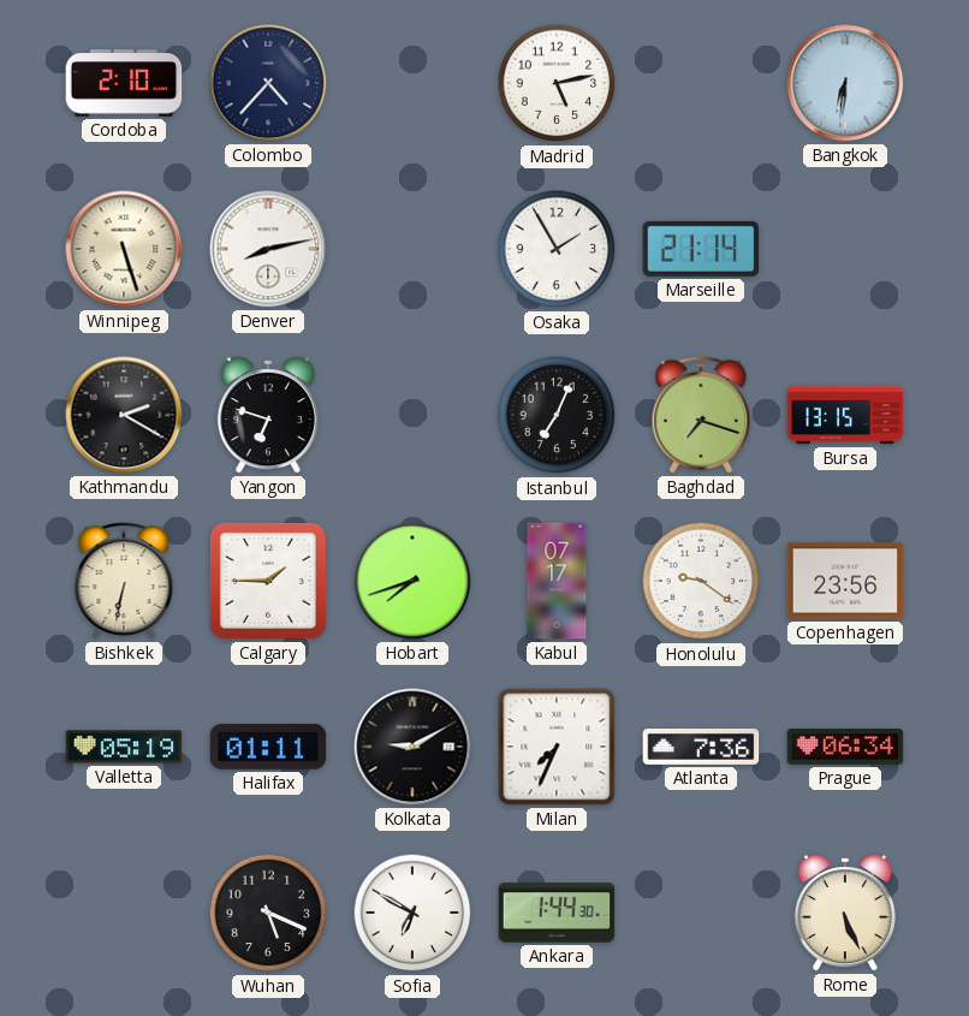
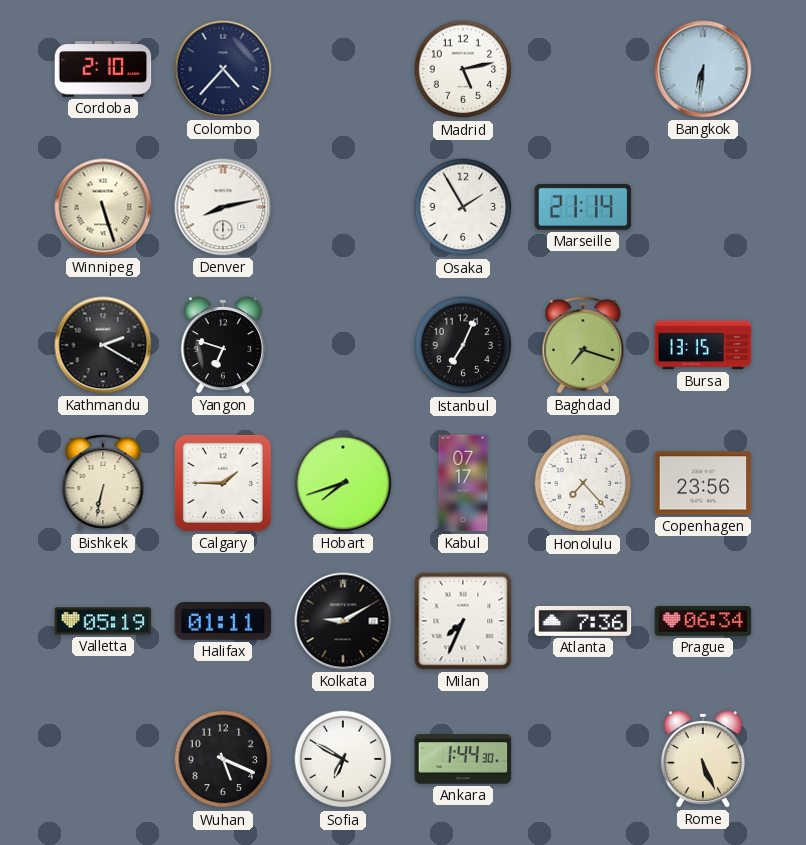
Honolulu: 9:21 -> 7:23
